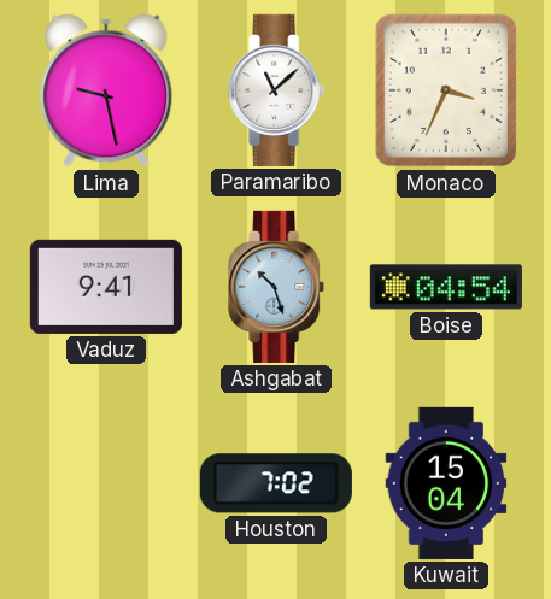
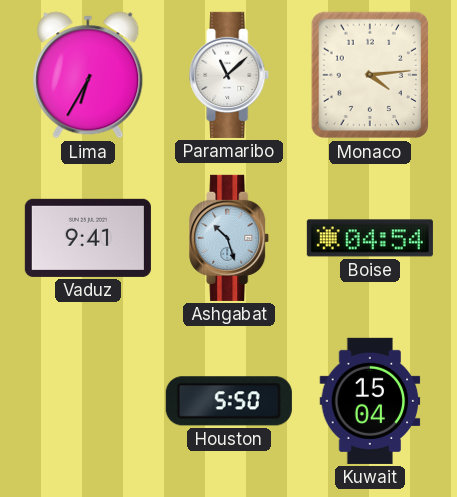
Lima: 9:28 -> 6:35
Monaco: 3:34 -> 4:14
Houston: 7:02 -> 5:50
